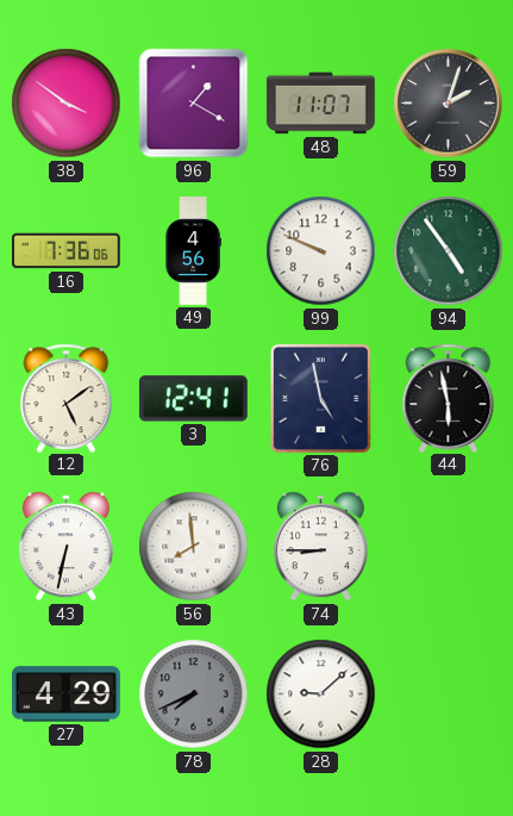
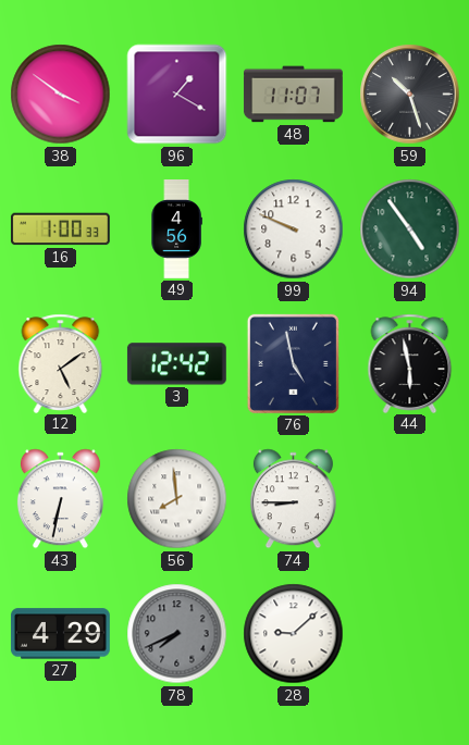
59: 2:03 -> 10:27
16: 7:36 -> 1:00
3: 12:41 -> 12:42
